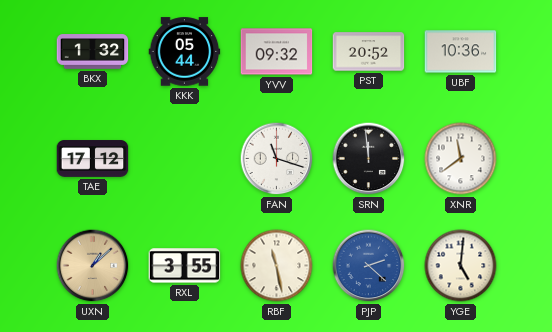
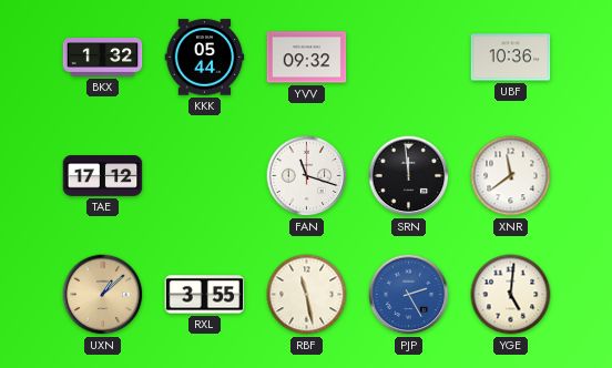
PST: 20:52 -> none
PJP: 2:22 -> 2:25
